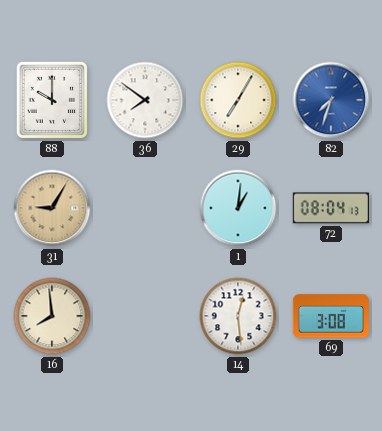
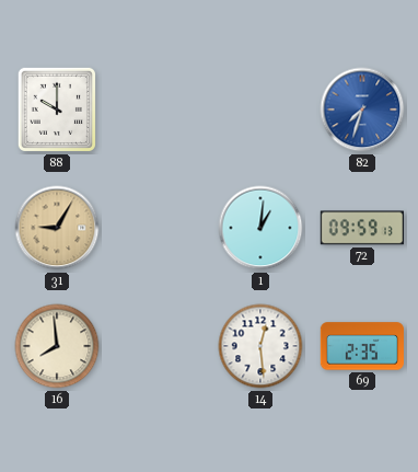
36: 7:51 -> none
29: 7:05 -> none
72: 08:04 -> 09:59
69: 3:08 -> 2:35
